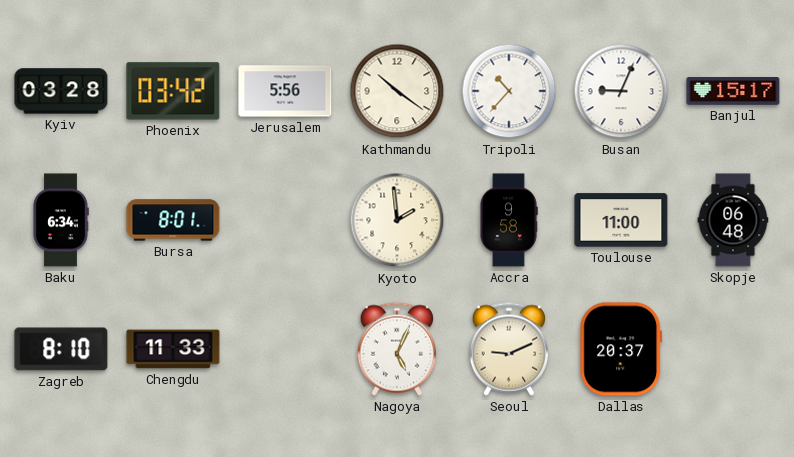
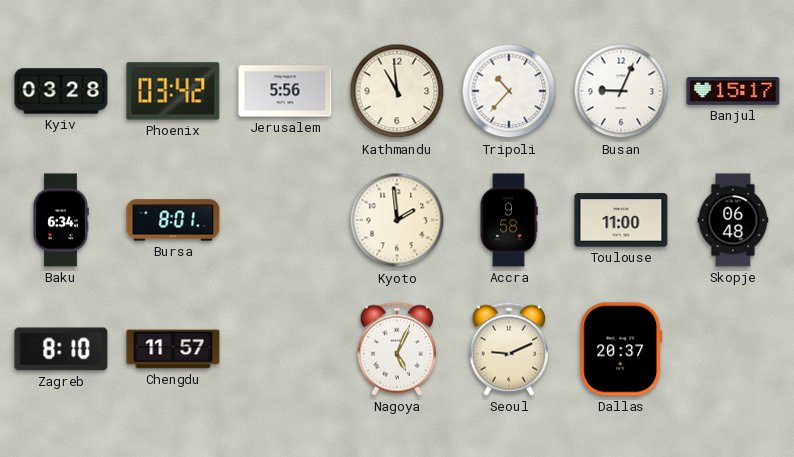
Kathmandu: 10:21 -> 10:59
Chengdu: 11:33 -> 11:57
